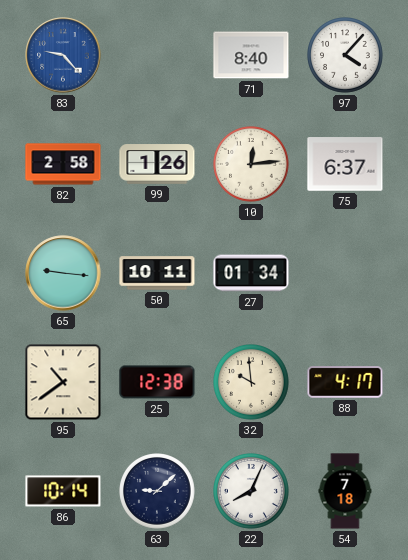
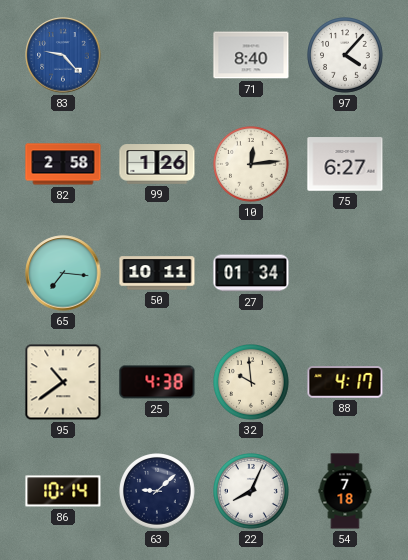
75: 6:37 -> 6:27
65: 9:16 -> 7:16
25: 12:38 -> 4:38
